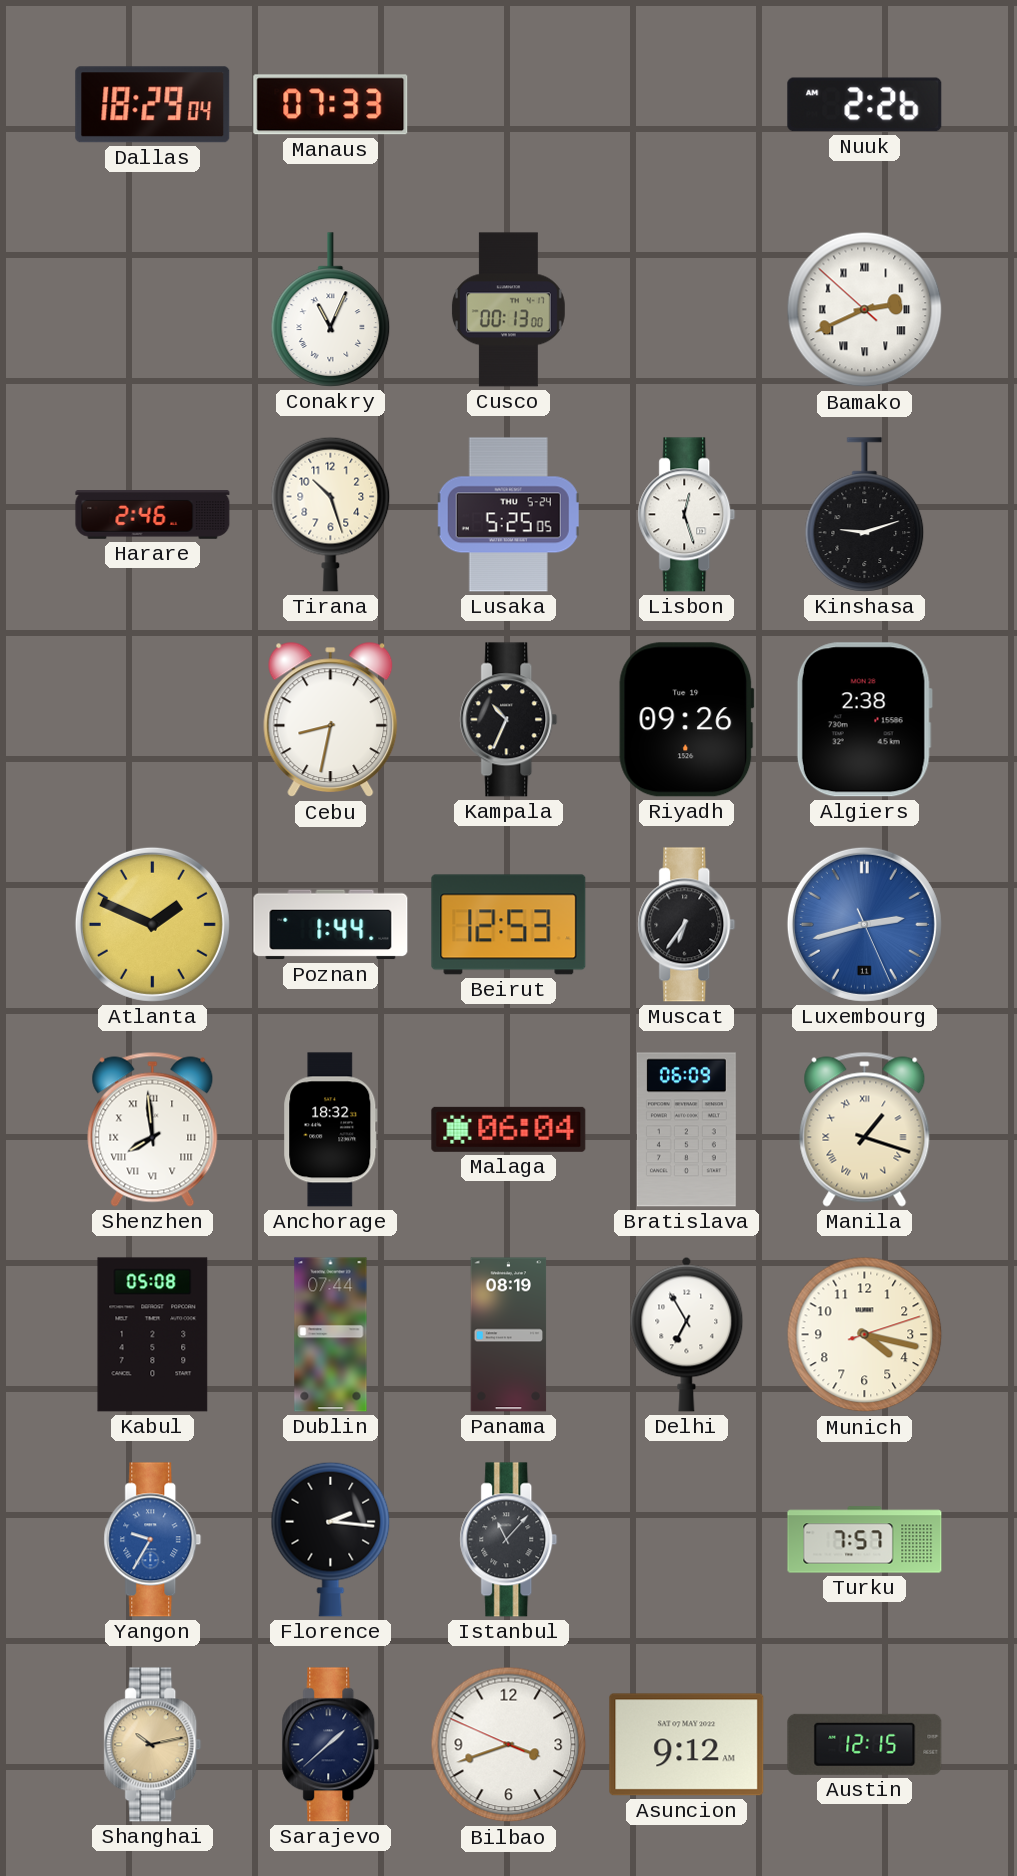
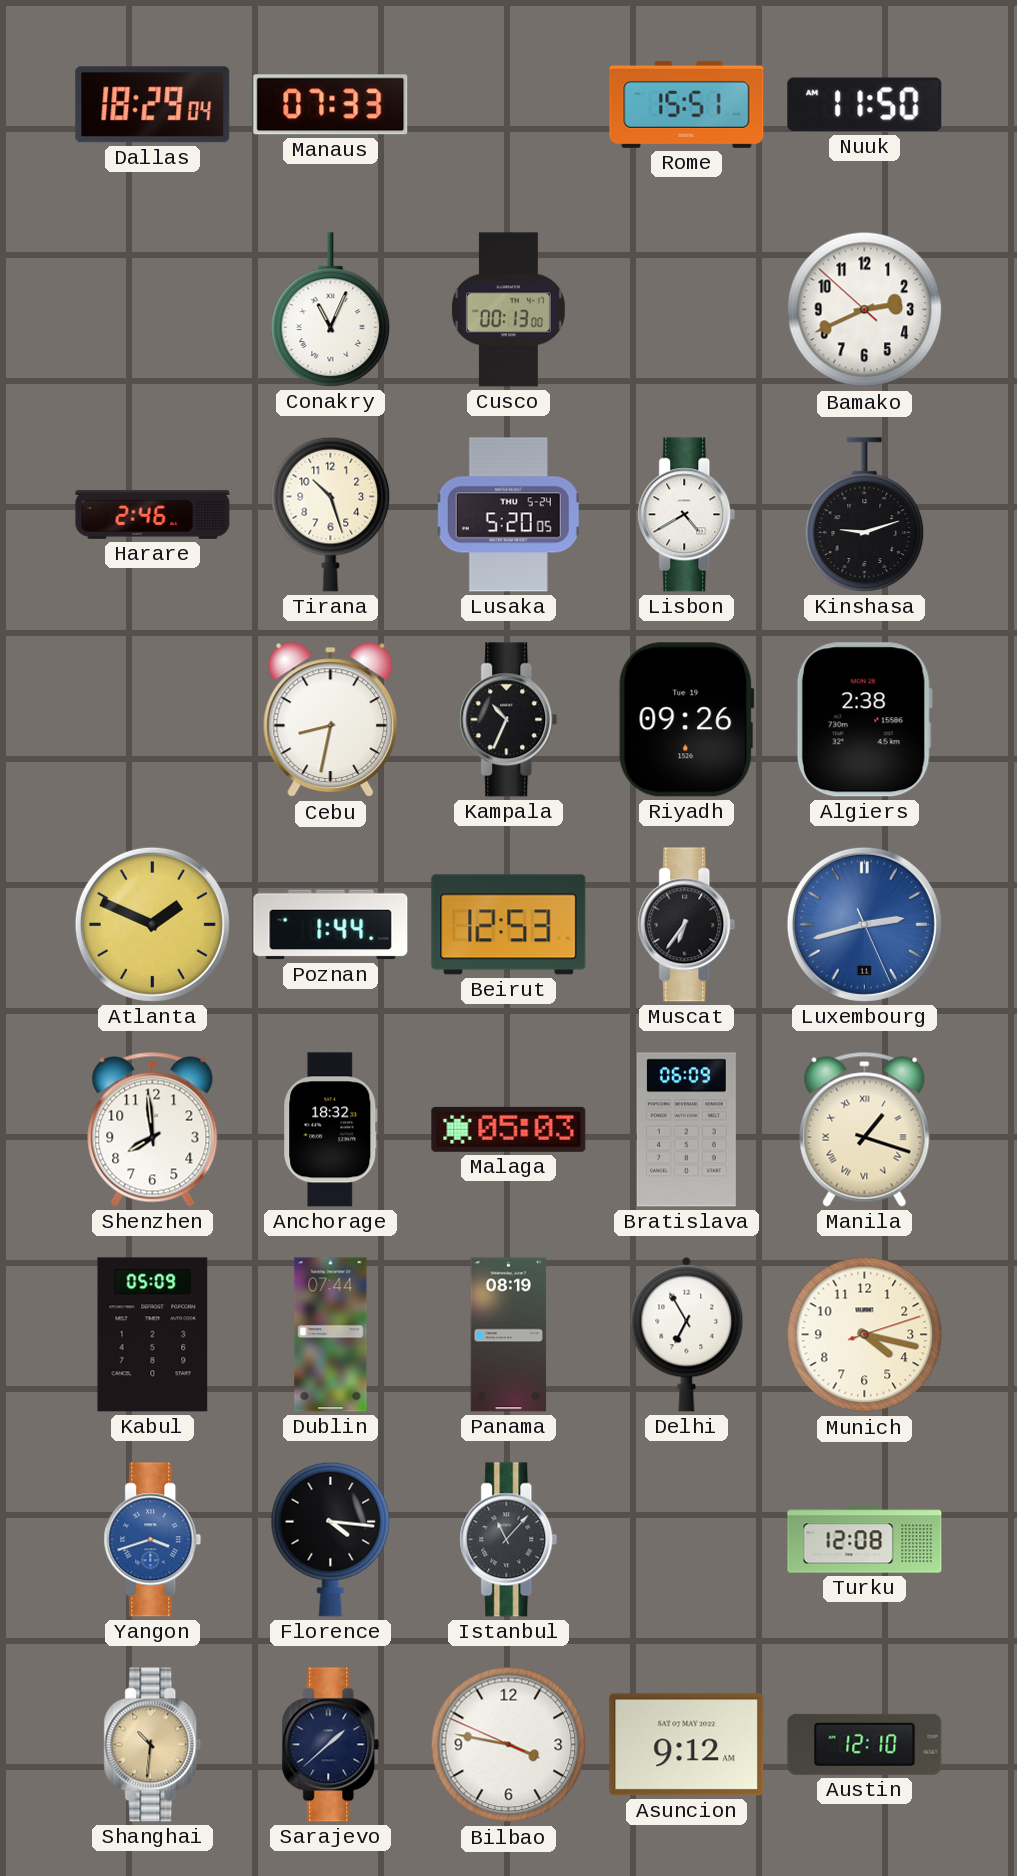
Rome: none -> 15:51
Nuuk: 2:26 -> 11:50
Bamako numerals: Roman -> Arabic
Lusaka: 5:25 -> 5:20
Lisbon: 12:27 -> 4:40
Shenzhen numerals: Roman -> Arabic
Malaga: 06:04 -> 05:03
Kabul: 05:08 -> 05:09
Yangon: 9:35 -> 3:42
Florence: 2:16 -> 4:16
Turku: 7:57 -> 12:08
Shanghai: 10:13 -> 10:31
Bilbao: 3:41 -> 3:46
Austin: 12:15 -> 12:10
